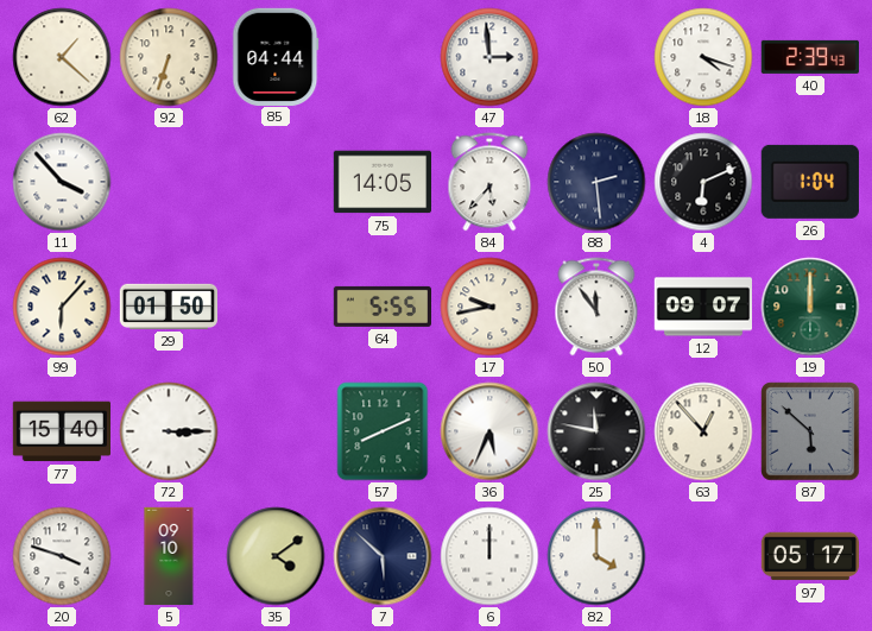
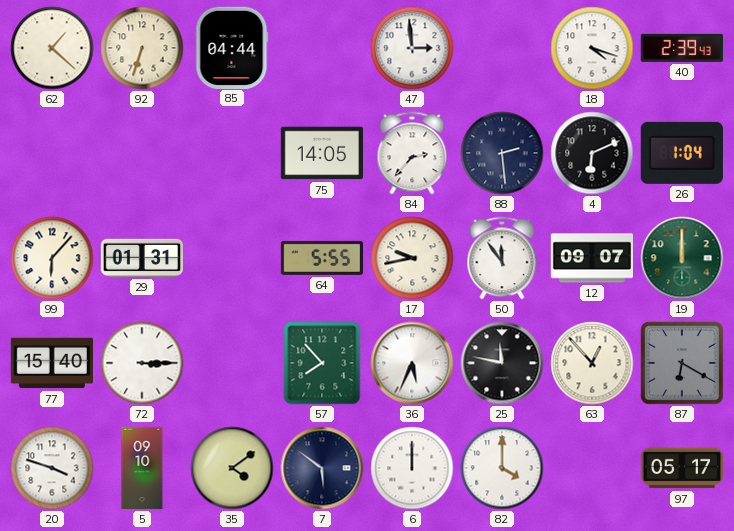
11: 3:53 -> none
84: 5:37 -> 2:37
29: 01:50 -> 01:31
57: 8:11 -> 7:53
87: 5:52 -> 6:20
7: 5:52 -> 5:51
